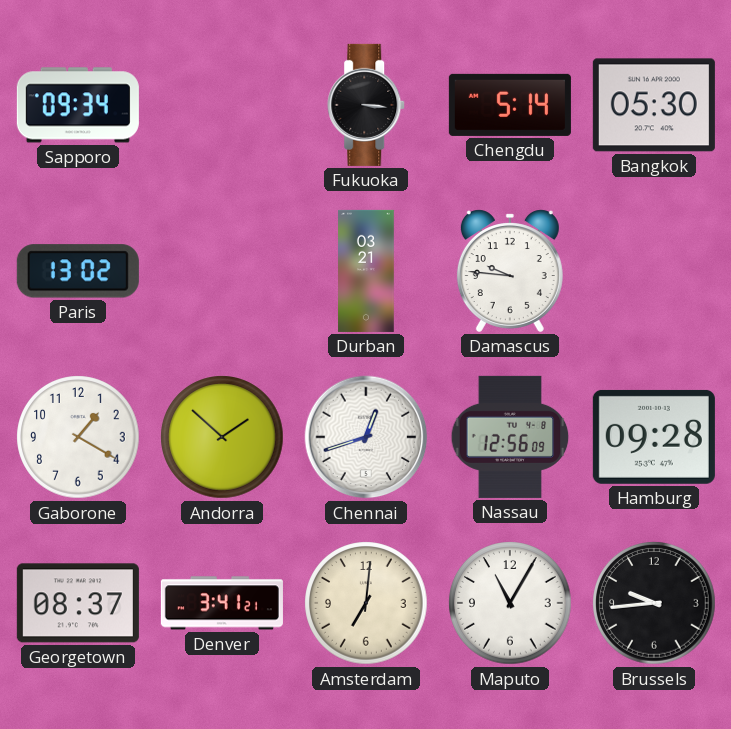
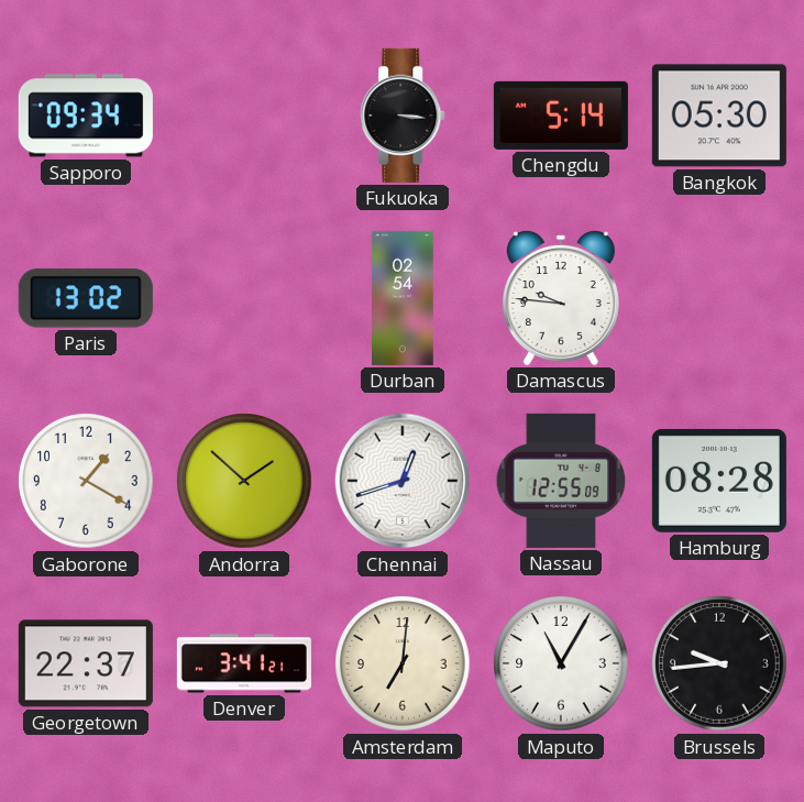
Durban: 03:21 -> 02:54
Nassau: 12:56 -> 12:55
Hamburg: 09:28 -> 08:28
Georgetown: 08:37 -> 22:37
